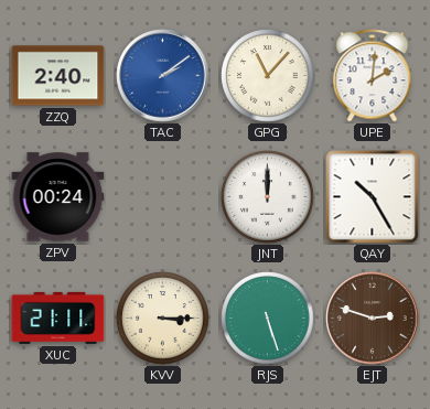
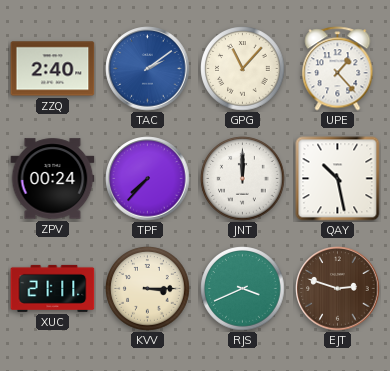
UPE: 2:01 -> 1:23
TPF: none -> 7:37
QAY: 10:25 -> 10:28
RJS: 5:27 -> 3:41
